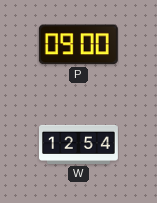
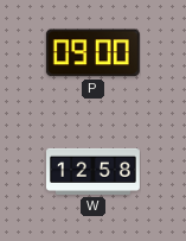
W: 12:54 -> 12:58
